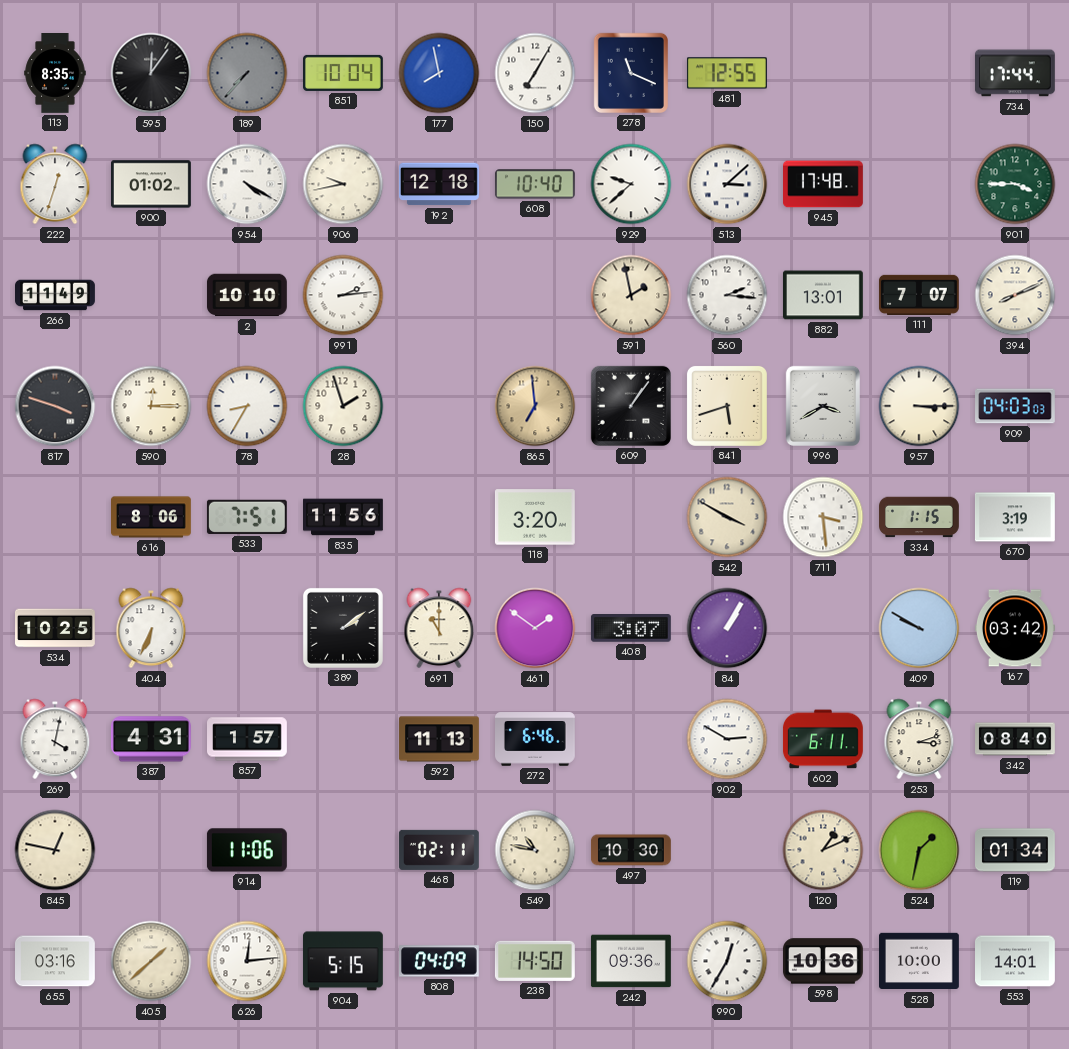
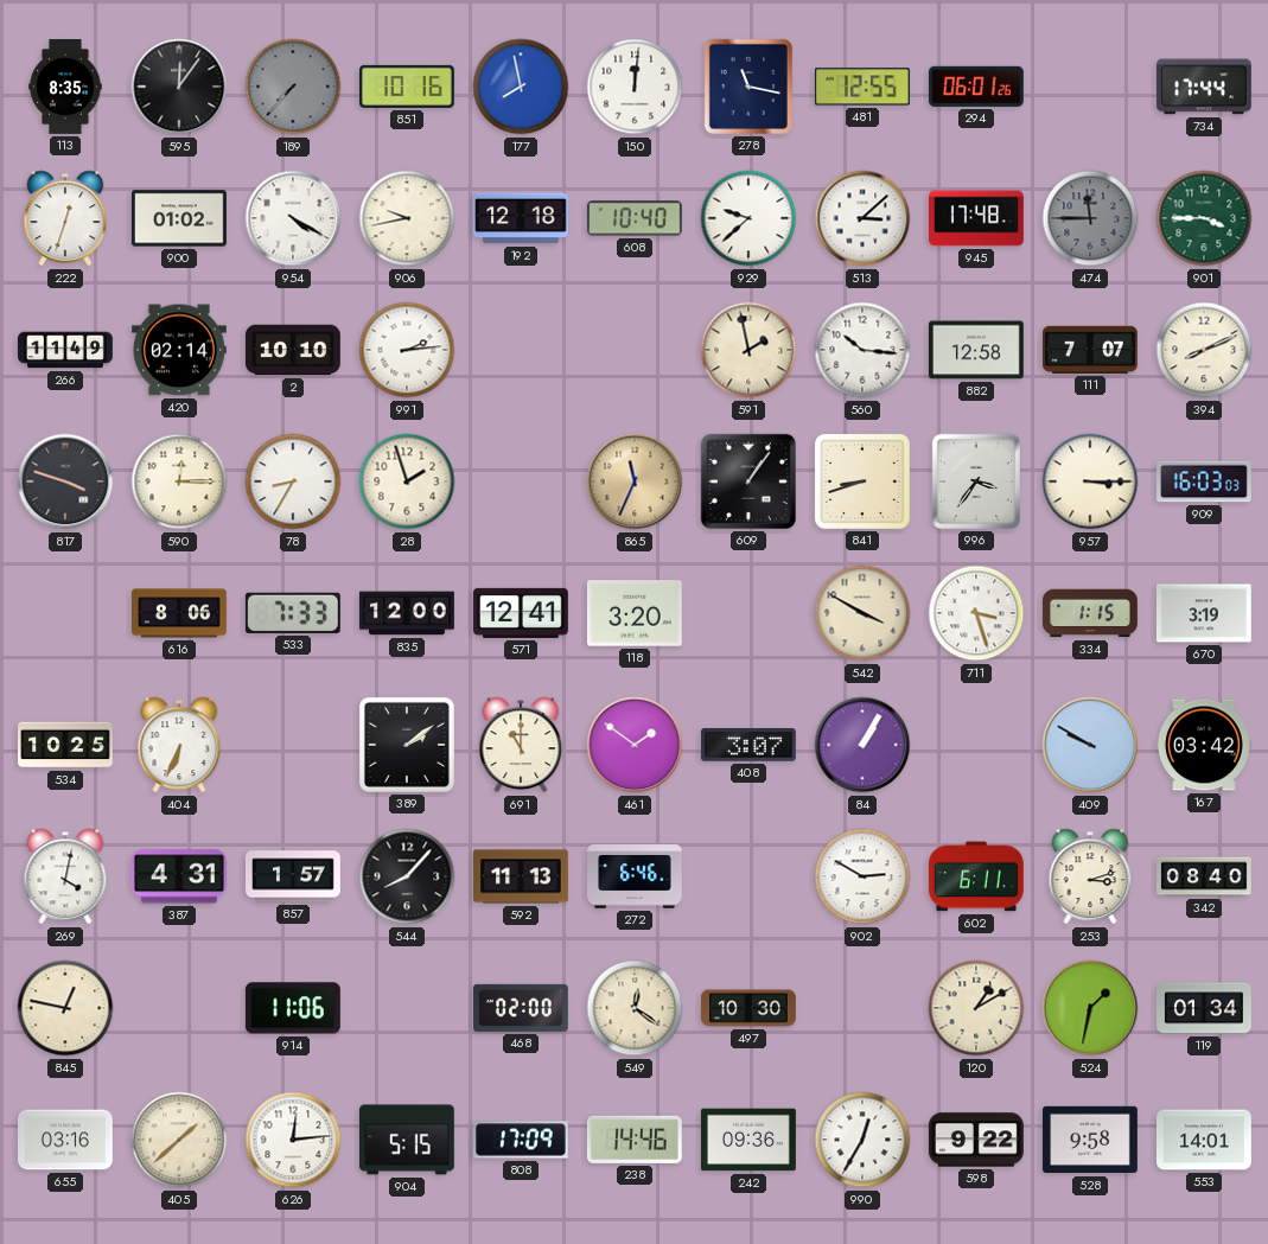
851: 10:04 -> 10:16
150: 7:05 -> 12:01
278: 11:19 -> 11:17
294: none -> 06:01
474: none -> 11:45
420: none -> 02:14
560: 2:16 -> 10:16
882: 13:01 -> 12:58
865: 6:59 -> 11:34
841: 5:42 -> 8:42
996: 3:40 -> 3:36
909: 04:03 -> 16:03
533: 7:51 -> 7:33
835: 11:56 -> 12:00
571: none -> 12:41
711: 3:29 -> 3:27
544: none -> 8:07
468: 02:11 -> 02:00
549: 10:47 -> 12:21
120: 1:11 -> 1:10
808: 04:09 -> 17:09
238: 14:50 -> 14:46
598: 10:36 -> 9:22
528: 10:00 -> 9:58
